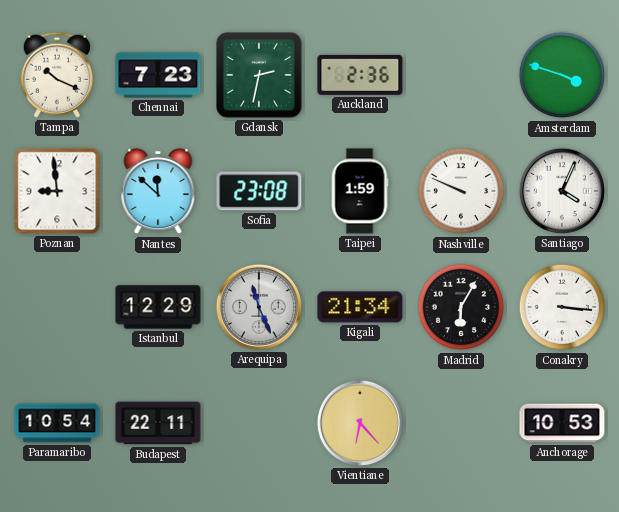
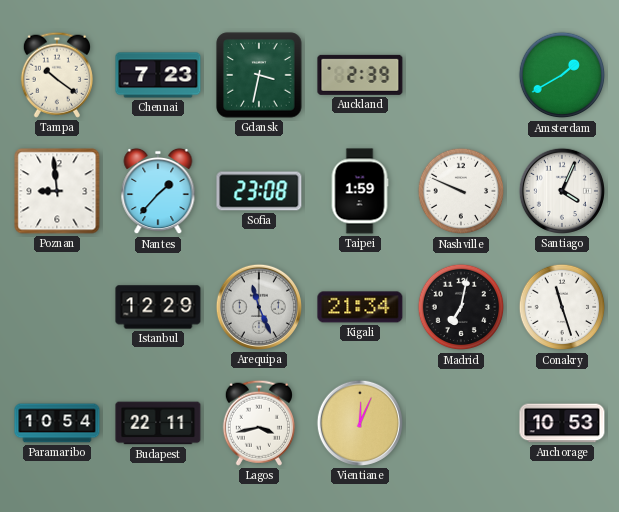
Tampa: 10:19 -> 10:21
Gdansk: 2:32 -> 3:32
Auckland: 2:36 -> 2:39
Amsterdam: 3:48 -> 1:40
Nantes: 11:52 -> 1:37
Madrid: 6:05 -> 7:02
Conakry: 3:16 -> 11:27
Lagos: none -> 3:43
Vientiane: 6:23 -> 12:04
